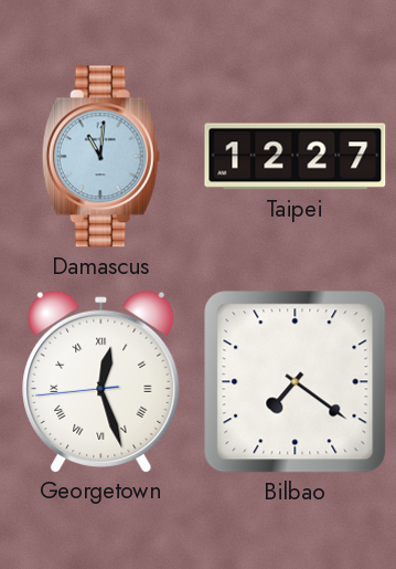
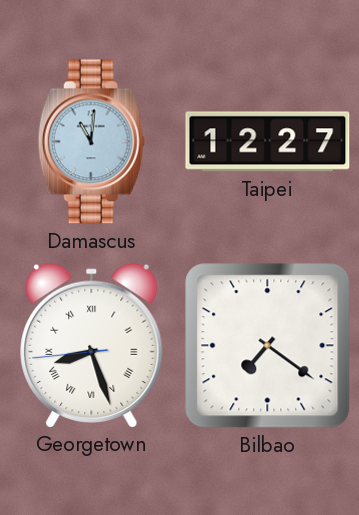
Georgetown: 12:26 -> 8:26
